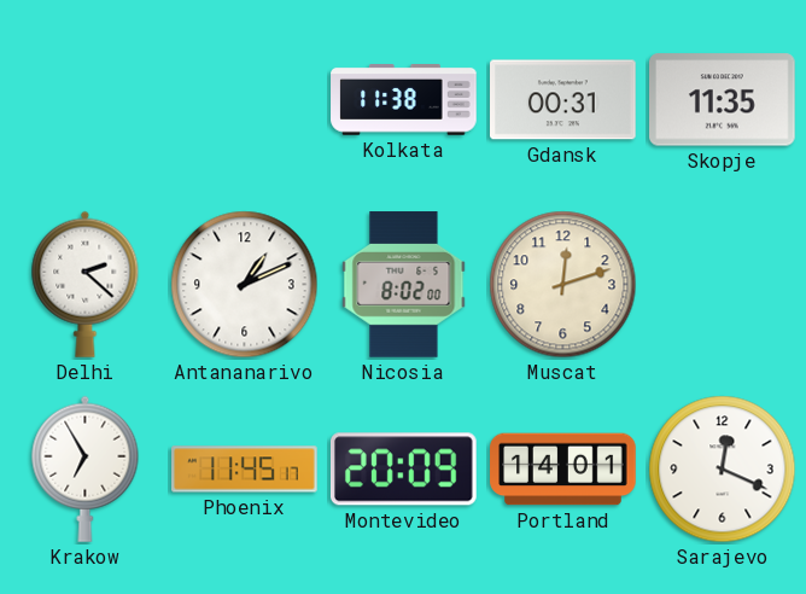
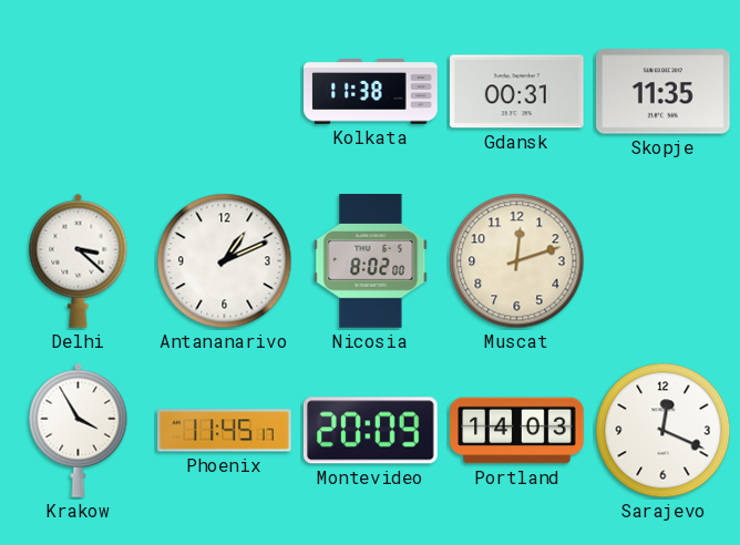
Delhi: 2:22 -> 3:22
Krakow: 6:55 -> 3:55
Portland: 14:01 -> 14:03
